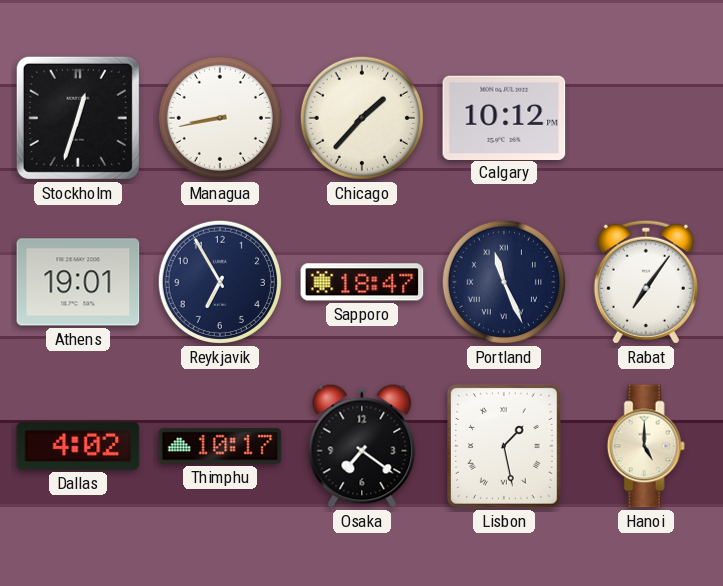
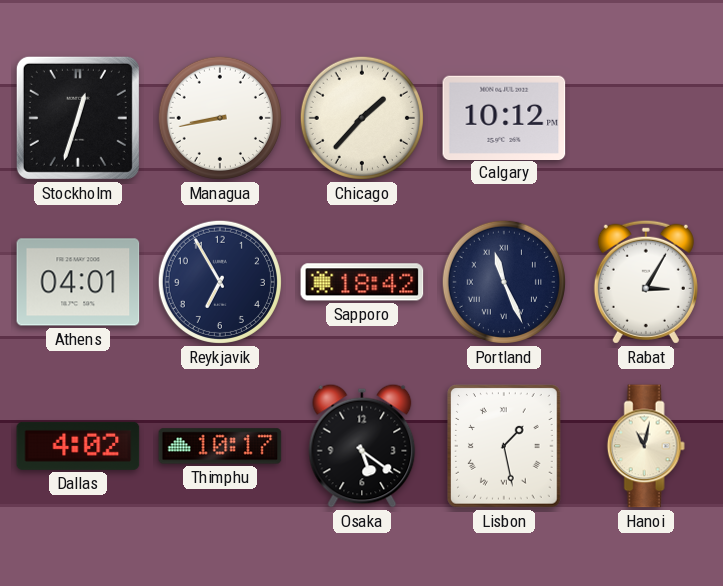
Athens: 19:01 -> 04:01
Sapporo: 18:47 -> 18:42
Rabat: 7:06 -> 3:05
Osaka: 7:21 -> 5:21
Hanoi: 5:00 -> 11:02
